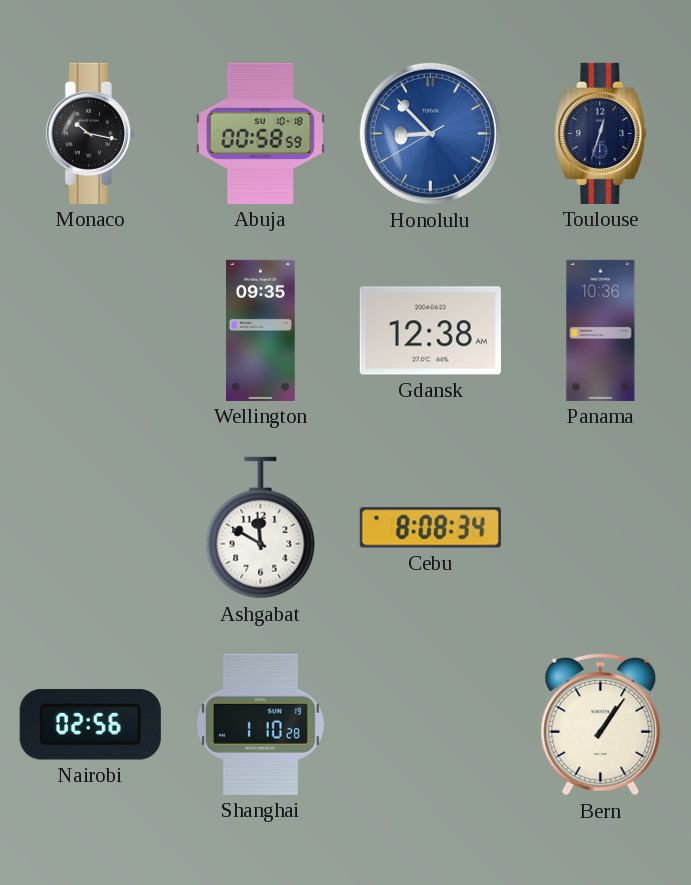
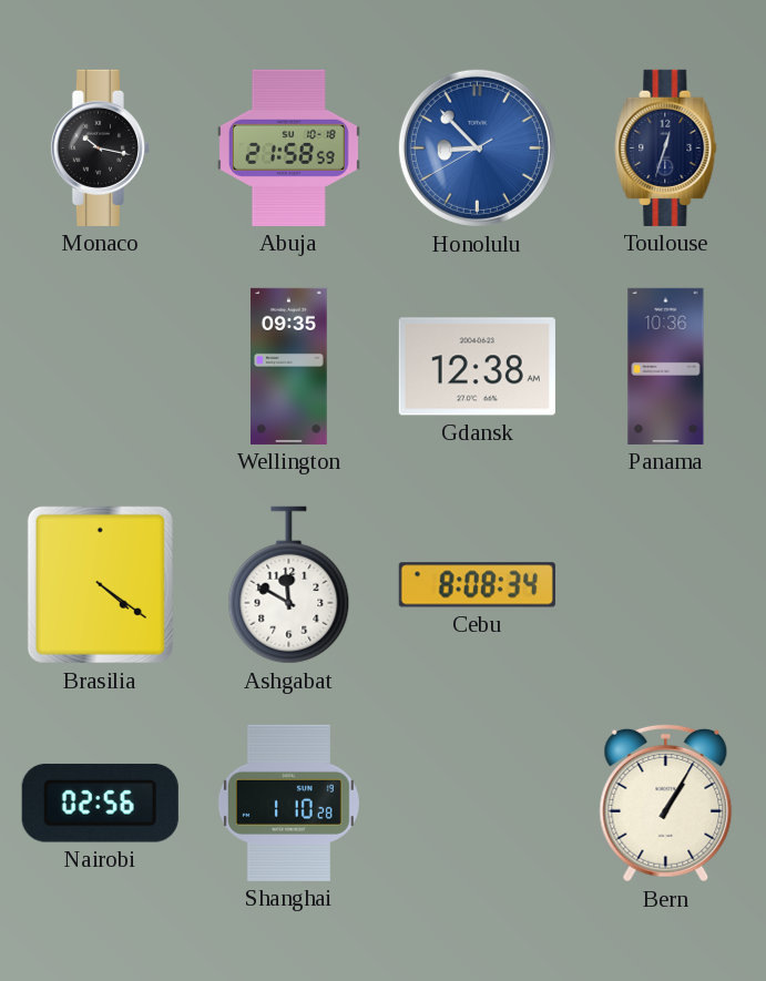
Abuja: 00:58 -> 21:58
Brasilia: none -> 4:21
Bern: 1:06 -> 1:05
